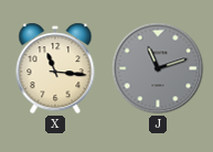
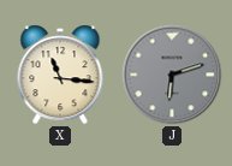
J: 11:12 -> 6:12
